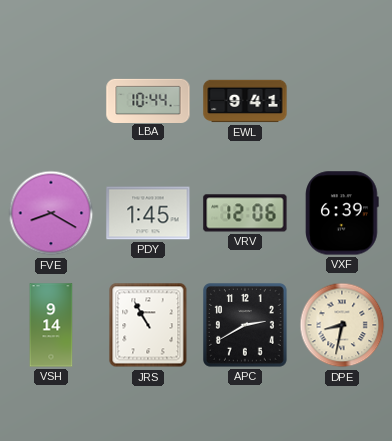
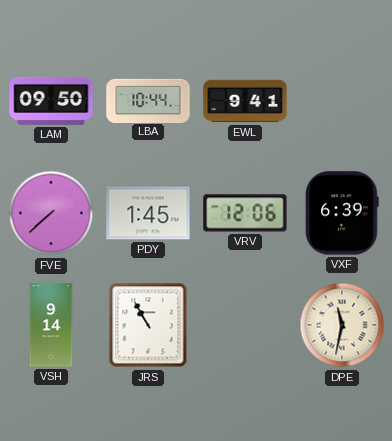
LAM: none -> 09:50
FVE: 8:20 -> 7:38
APC: 2:40 -> none
DPE: 8:32 -> 11:32
